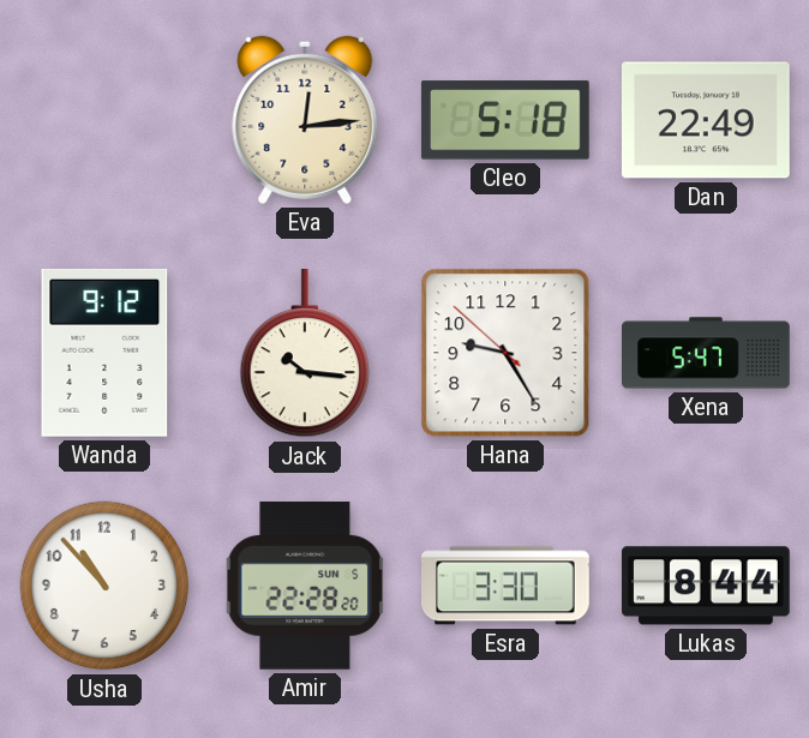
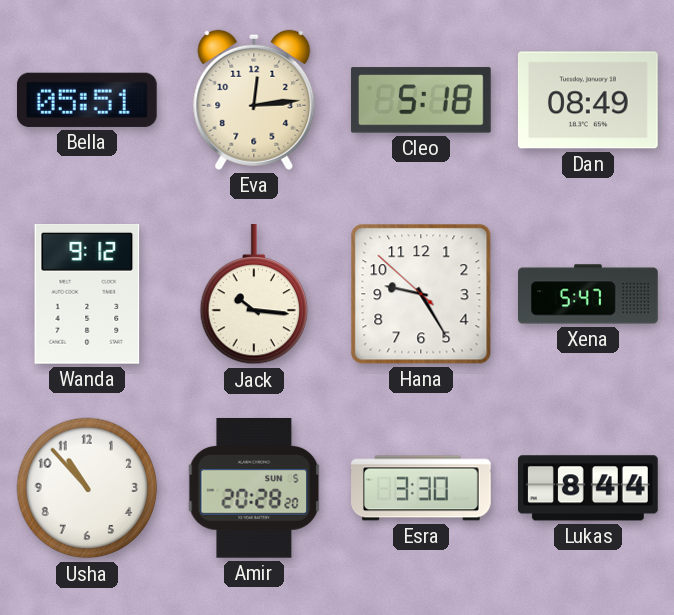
Bella: none -> 05:51
Dan: 22:49 -> 08:49
Amir: 22:28 -> 20:28
